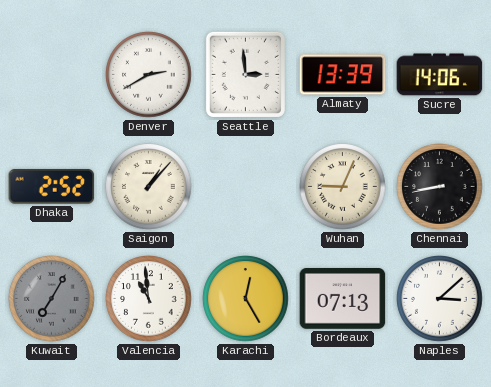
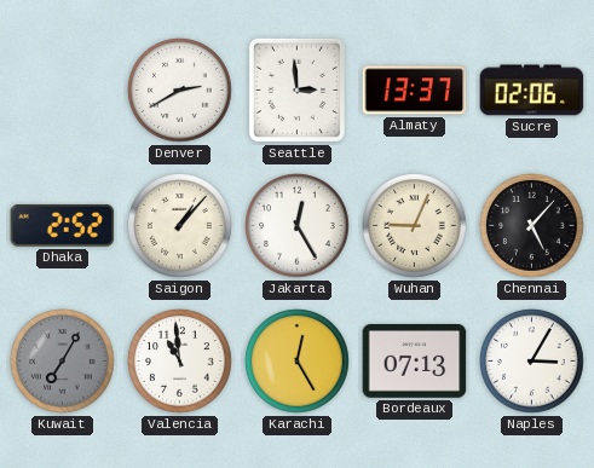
Almaty: 13:39 -> 13:37
Sucre: 14:06 -> 02:06
Jakarta: none -> 12:25
Chennai: 8:43 -> 5:07
Naples: 3:08 -> 3:05
